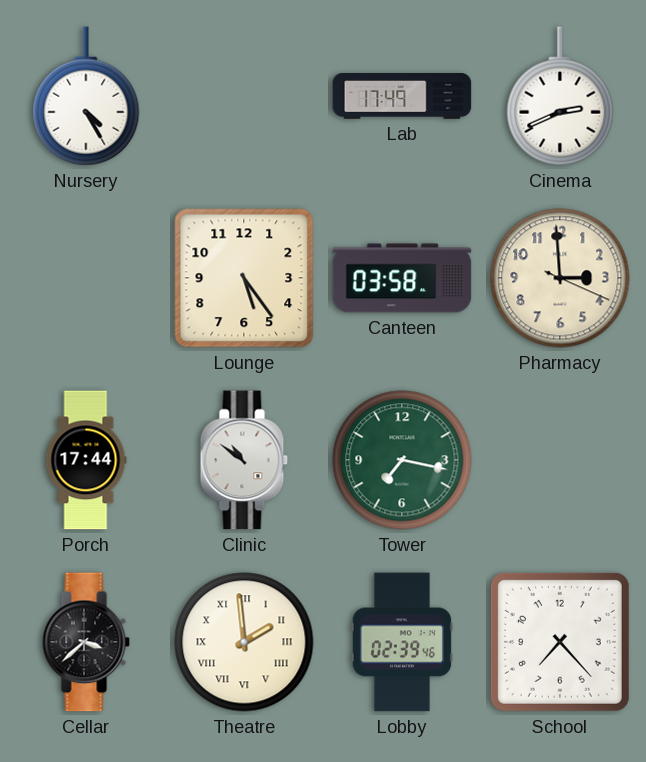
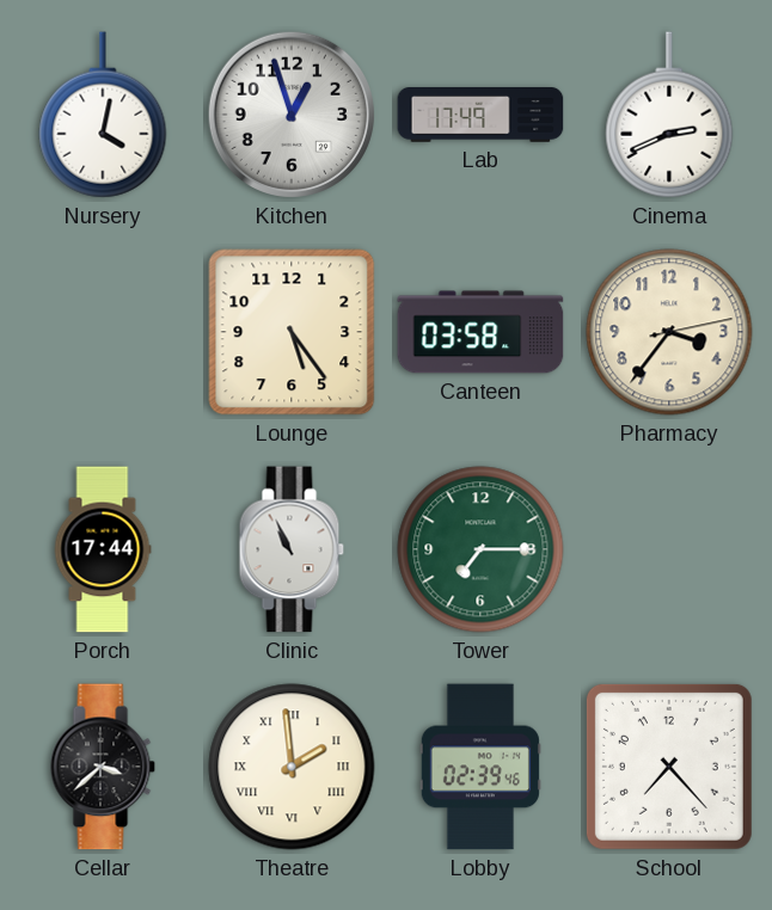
Nursery: 4:25 -> 4:02
Kitchen: none -> 12:57
Pharmacy: 2:59 -> 3:36
Clinic: 10:51 -> 10:56
Tower: 7:17 -> 7:15
